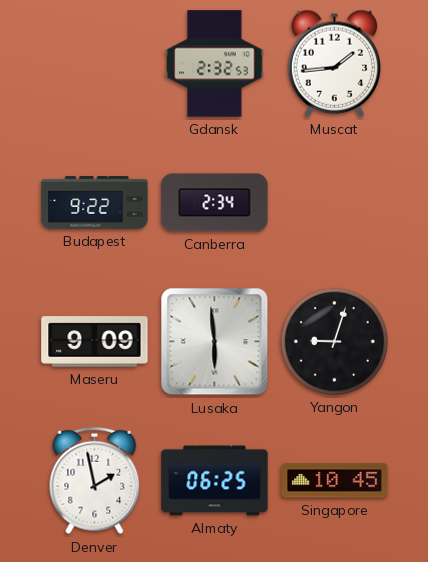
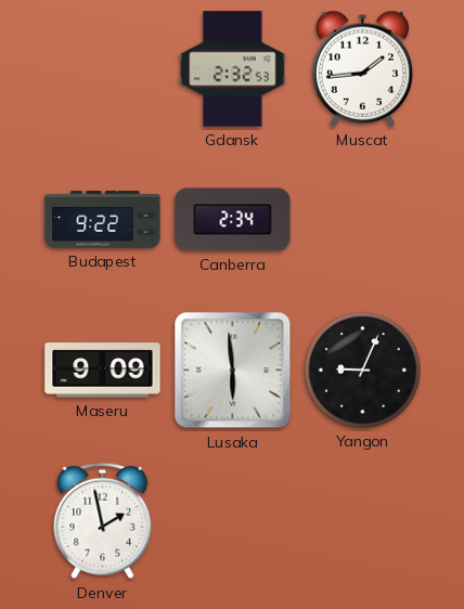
Yangon: 9:03 -> 9:04
Almaty: 06:25 -> none
Singapore: 10:45 -> none
